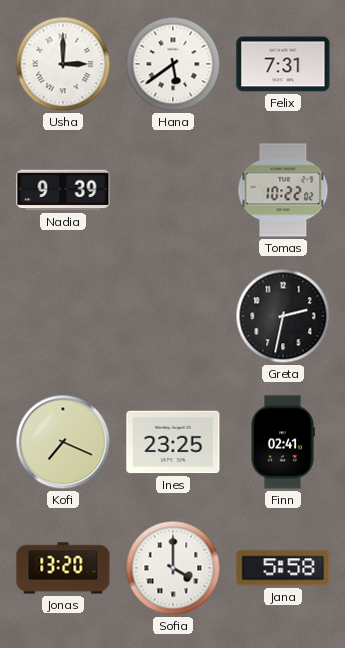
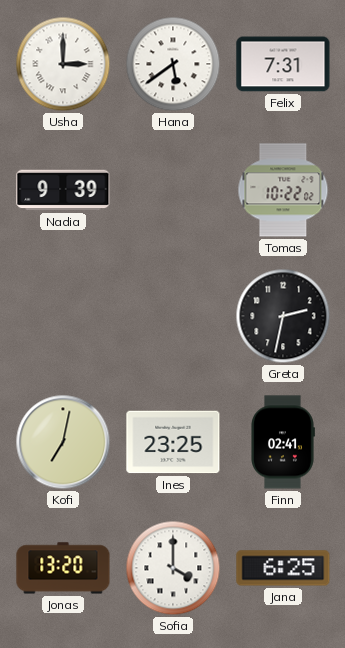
Kofi: 7:19 -> 7:02
Jana: 5:58 -> 6:25
